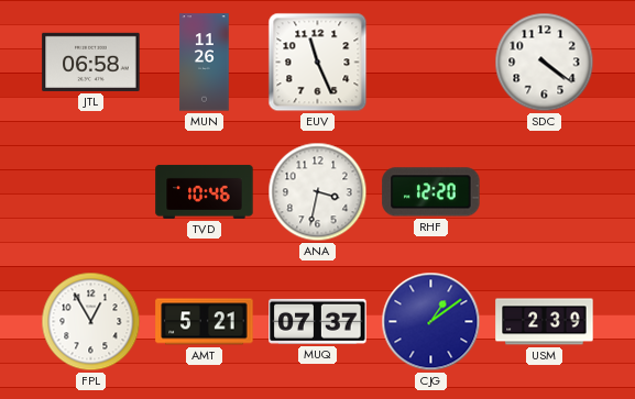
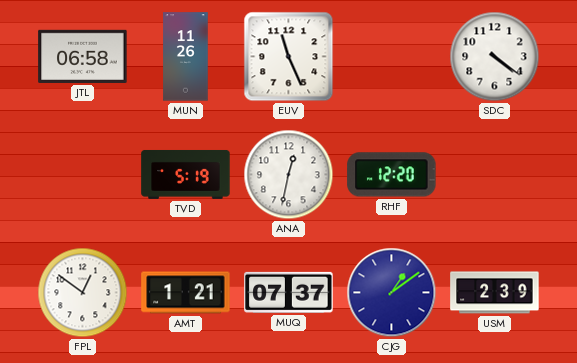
TVD: 10:46 -> 5:19
ANA: 3:32 -> 12:32
FPL: 12:55 -> 12:51
AMT: 5:21 -> 1:21
